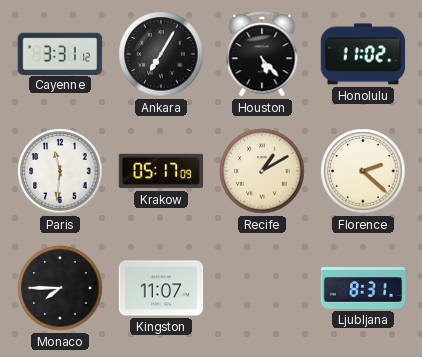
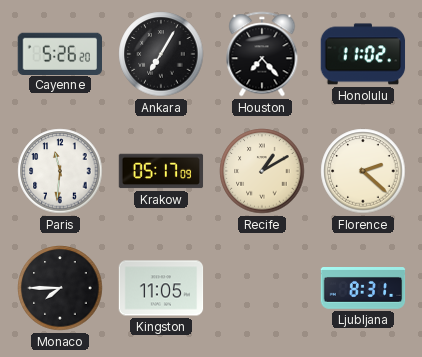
Cayenne: 3:31 -> 5:26
Houston: 5:23 -> 7:23
Kingston: 11:07 -> 11:05
